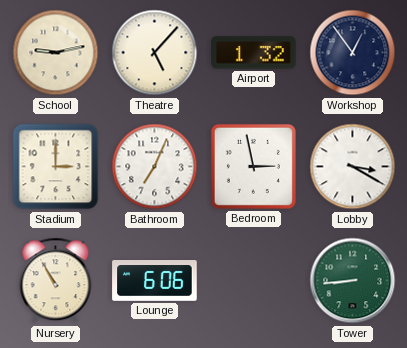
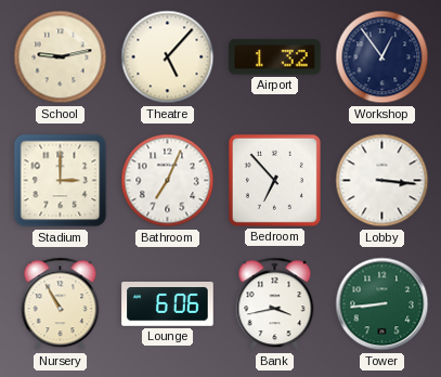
Bedroom: 2:58 -> 6:53
Lobby: 3:20 -> 3:16
Bank: none -> 3:43
